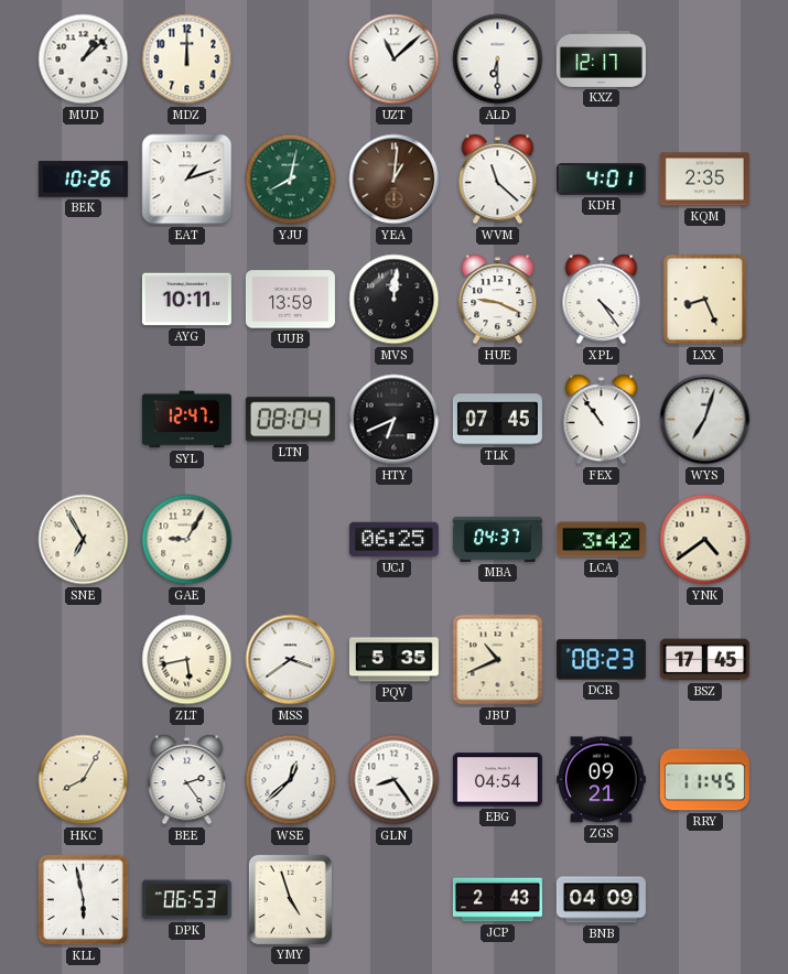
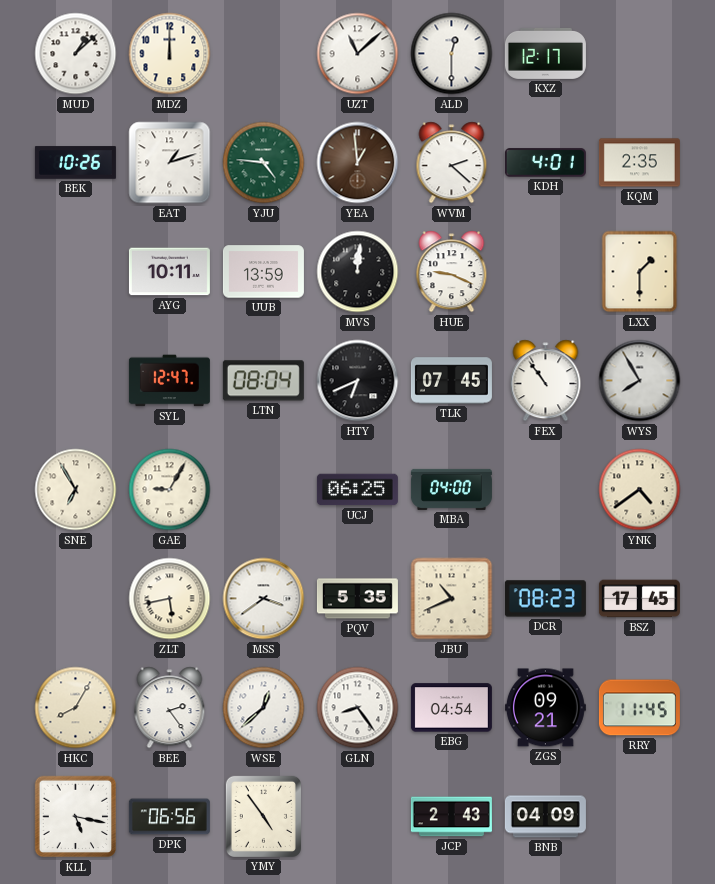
ALD: 6:30 -> 12:30
YJU: 8:02 -> 4:46
YEA: 1:01 -> 12:59
WVM: 11:22 -> 2:22
XPL: 4:24 -> none
LXX: 8:26 -> 1:30
WYS: 7:03 -> 7:55
MBA: 04:37 -> 04:00
LCA: 3:42 -> none
KLL: 5:58 -> 5:17
DPK: 06:53 -> 06:56
YMY: 4:57 -> 4:54
